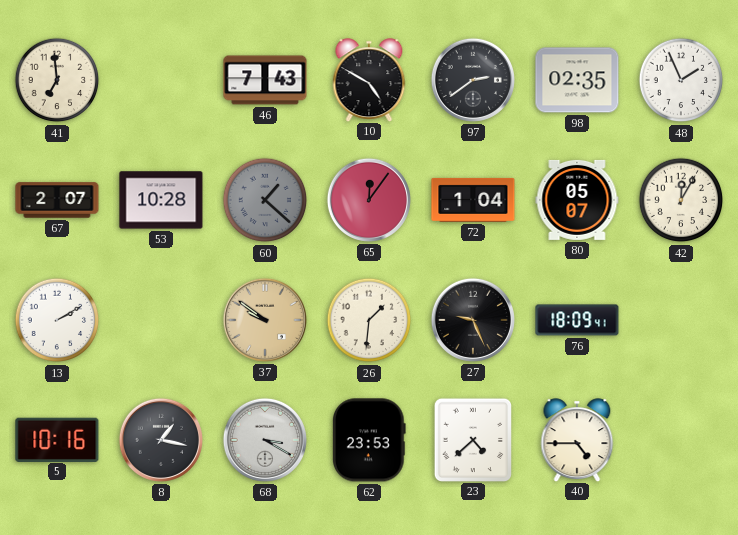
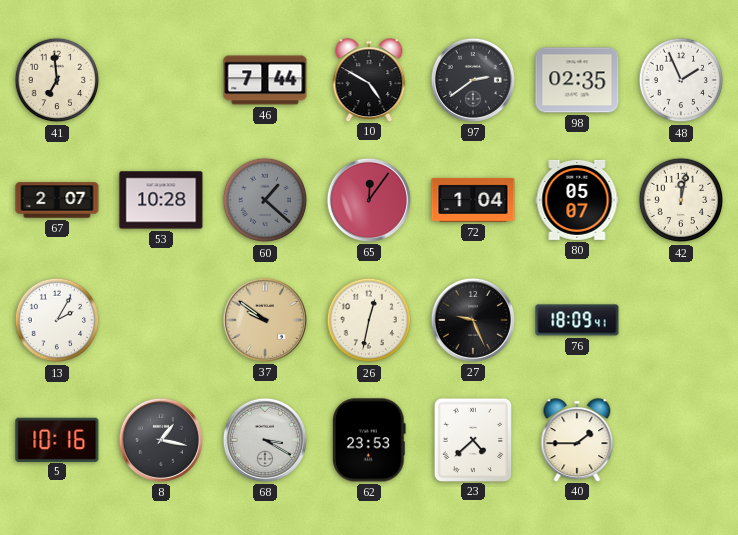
46: 7:43 -> 7:44
42: 12:05 -> 12:02
13: 2:10 -> 2:05
26: 1:31 -> 12:32
40: 4:45 -> 1:45
